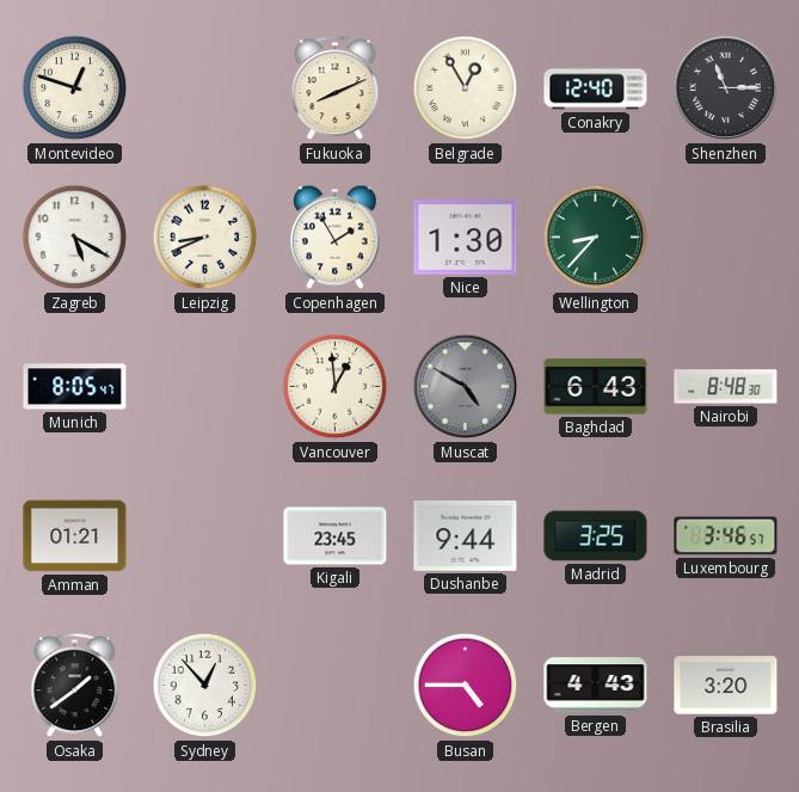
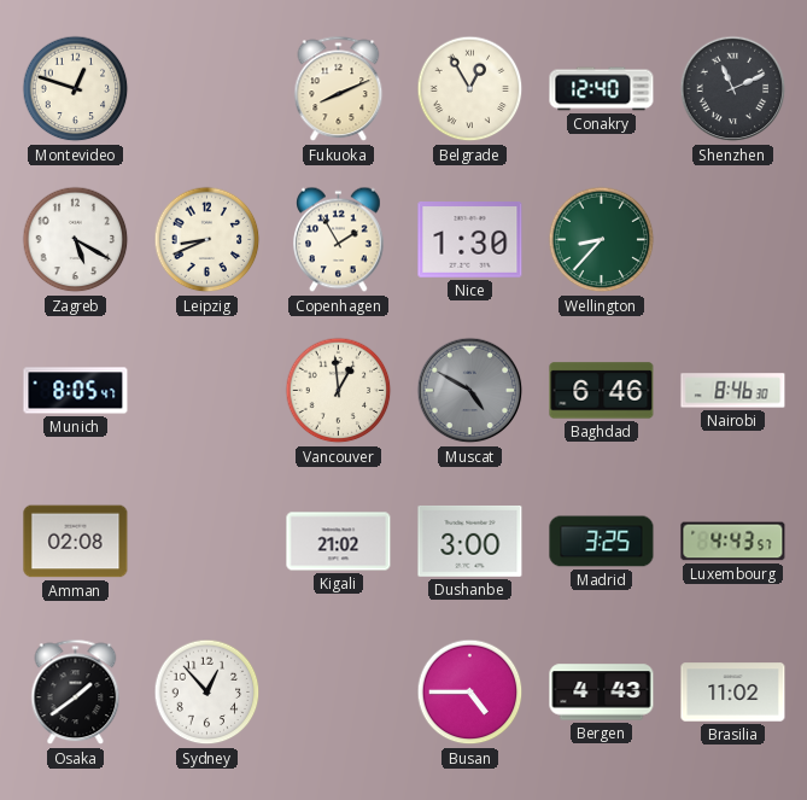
Shenzhen: 11:15 -> 11:11
Baghdad: 6:43 -> 6:46
Nairobi: 8:48 -> 8:46
Amman: 01:21 -> 02:08
Kigali: 23:45 -> 21:02
Dushanbe: 9:44 -> 3:00
Luxembourg: 3:46 -> 4:43
Brasilia: 3:20 -> 11:02
